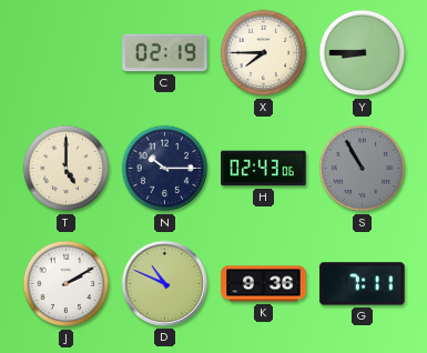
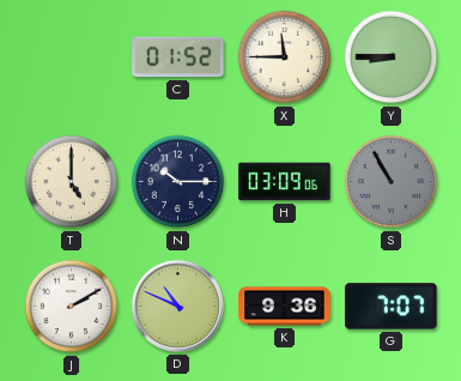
C: 02:19 -> 01:52
X: 7:45 -> 11:45
H: 02:43 -> 03:09
G: 7:11 -> 7:07
